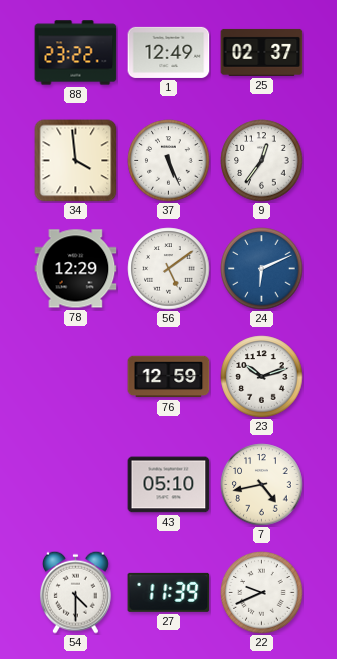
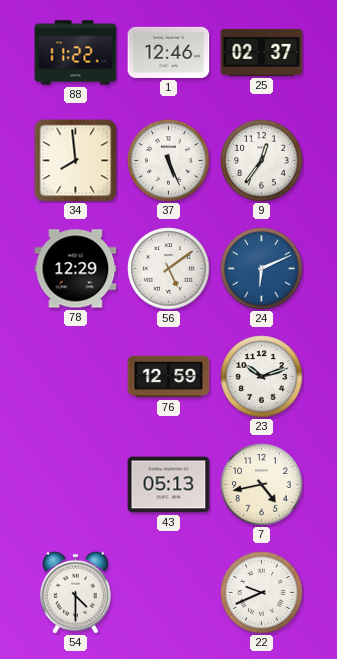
88: 23:22 -> 11:22
1: 12:49 -> 12:46
34: 3:59 -> 7:59
43: 05:10 -> 05:13
27: 11:39 -> none
